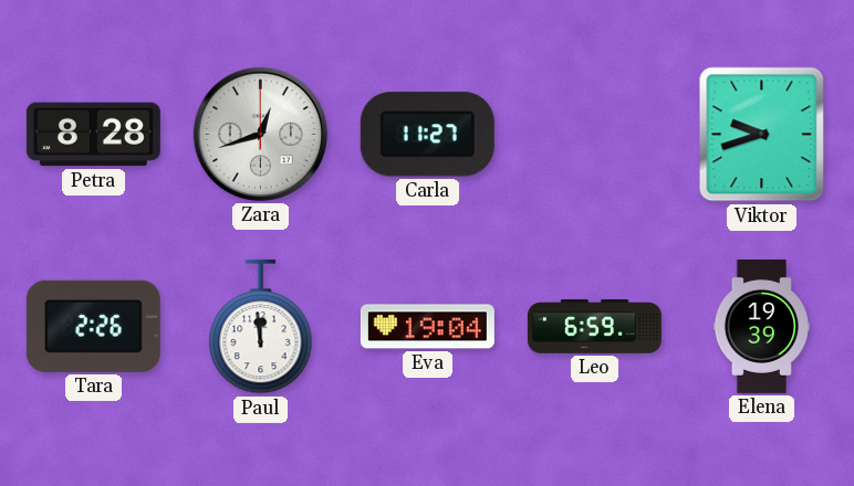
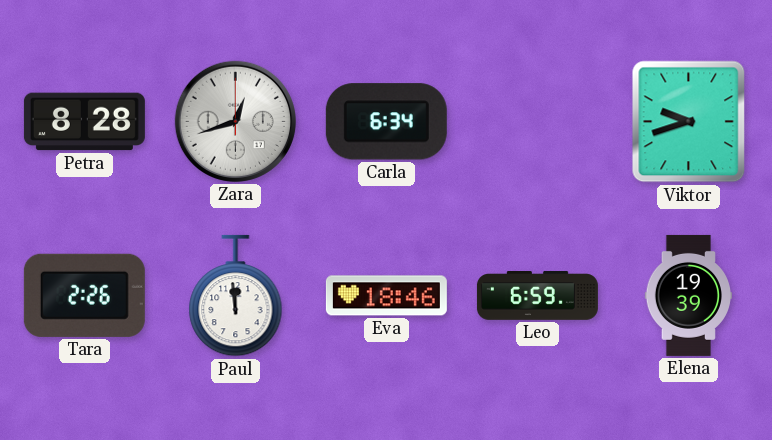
Carla: 11:27 -> 6:34
Eva: 19:04 -> 18:46
